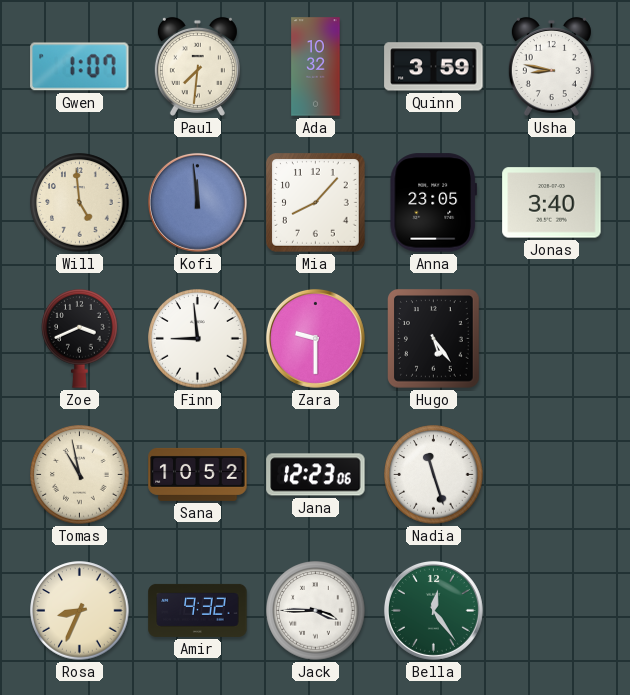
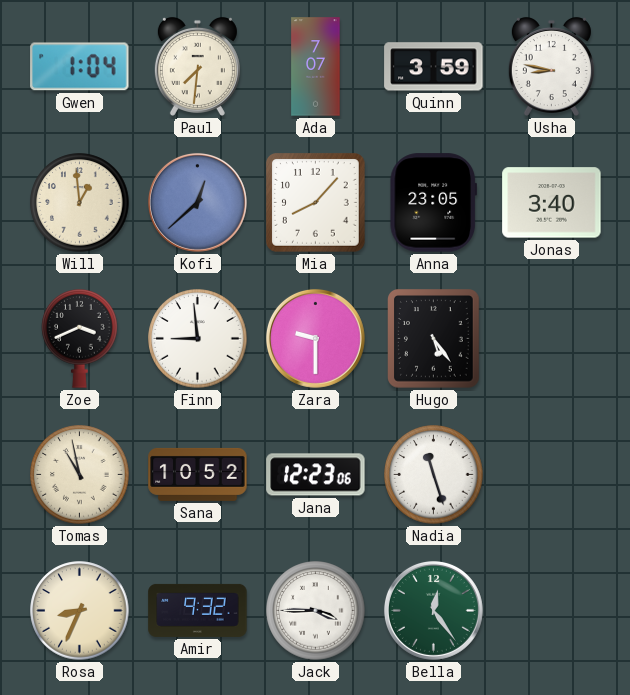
Gwen: 1:07 -> 1:04
Ada: 10:32 -> 7:07
Will: 4:59 -> 12:59
Kofi: 11:59 -> 12:38
